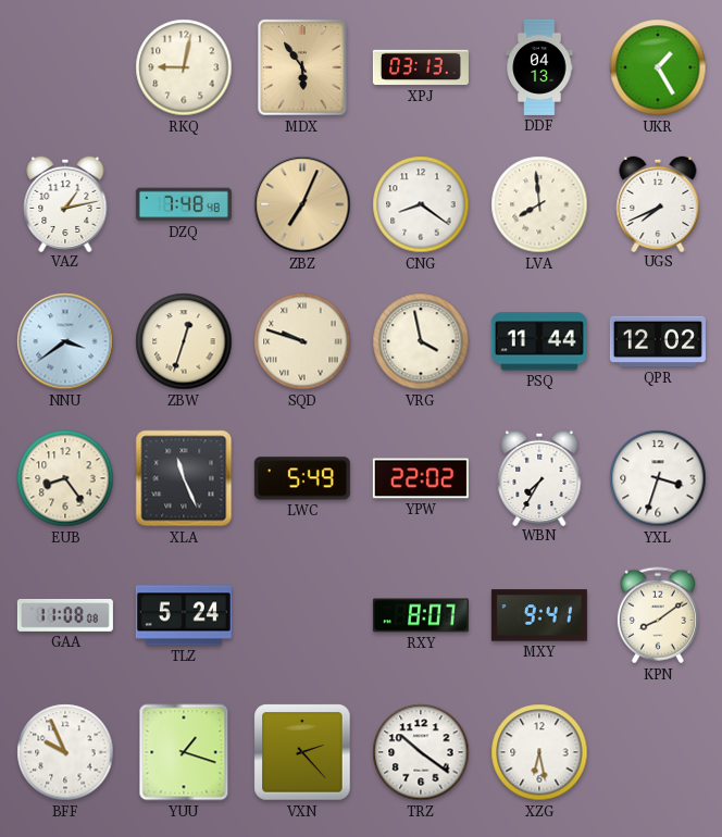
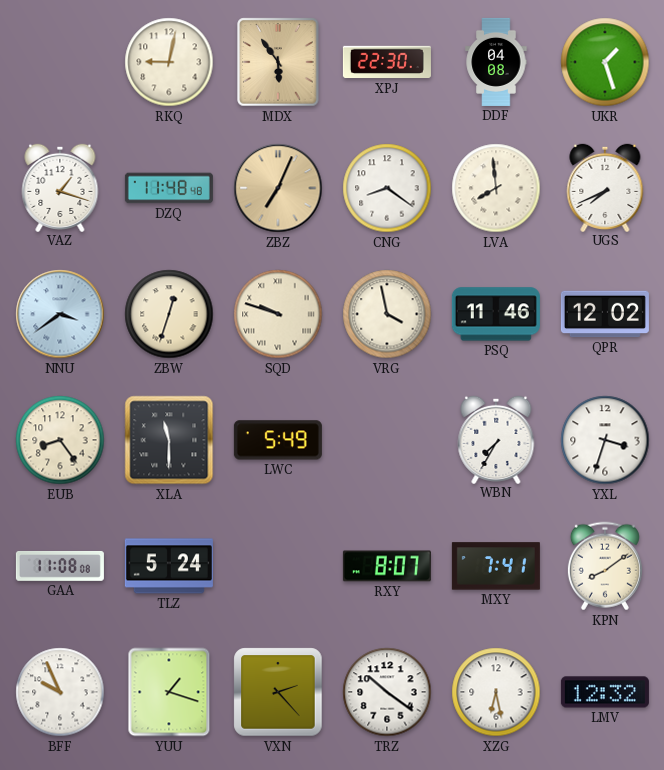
XPJ: 03:13 -> 22:30
DDF: 04:13 -> 04:08
UKR: 1:25 -> 1:27
VAZ: 1:13 -> 1:18
DZQ: 7:48 -> 11:48
PSQ: 11:44 -> 11:46
XLA: 11:26 -> 11:30
YPW: 22:02 -> none
MXY: 9:41 -> 7:41
LMV: none -> 12:32
